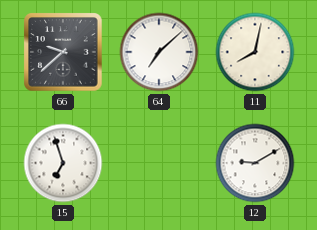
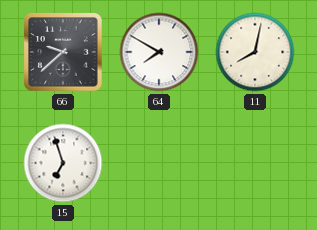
64: 7:08 -> 7:50
12: 9:10 -> none
